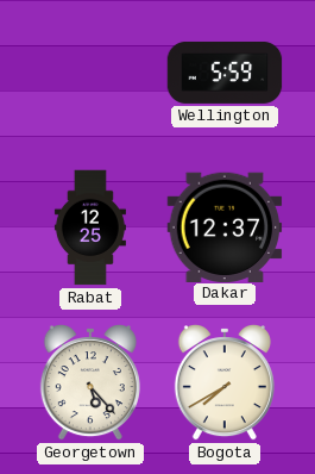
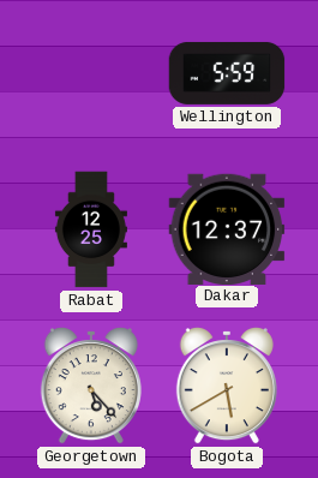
Bogota: 7:40 -> 5:40
